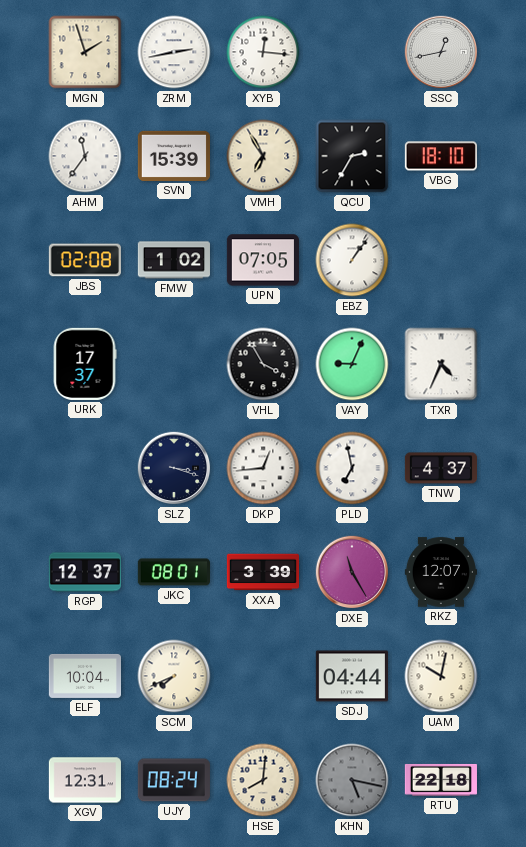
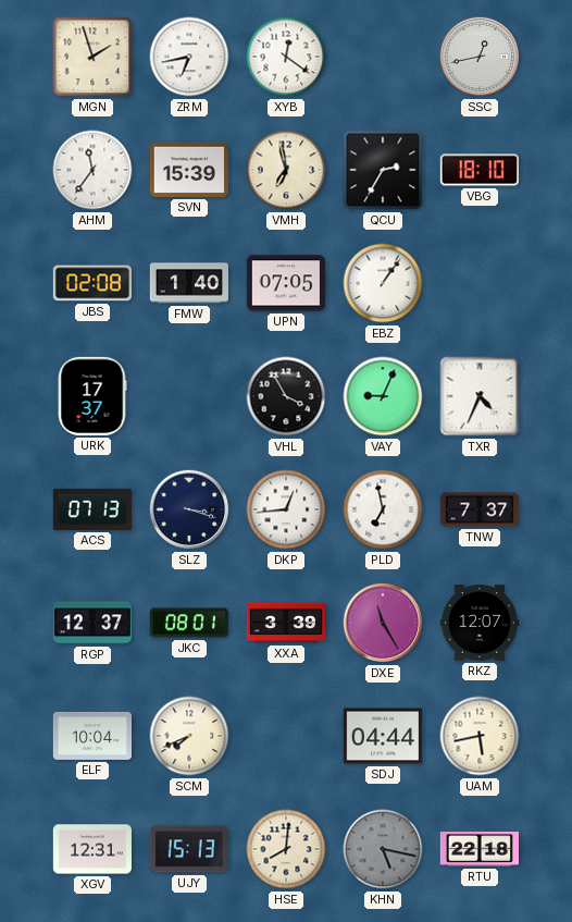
ZRM: 2:43 -> 6:43
XYB: 12:16 -> 12:21
VMH: 6:55 -> 6:58
FMW: 1:02 -> 1:40
ACS: none -> 07:13
TNW: 4:37 -> 7:37
UAM: 10:02 -> 5:43
UJY: 08:24 -> 15:13
